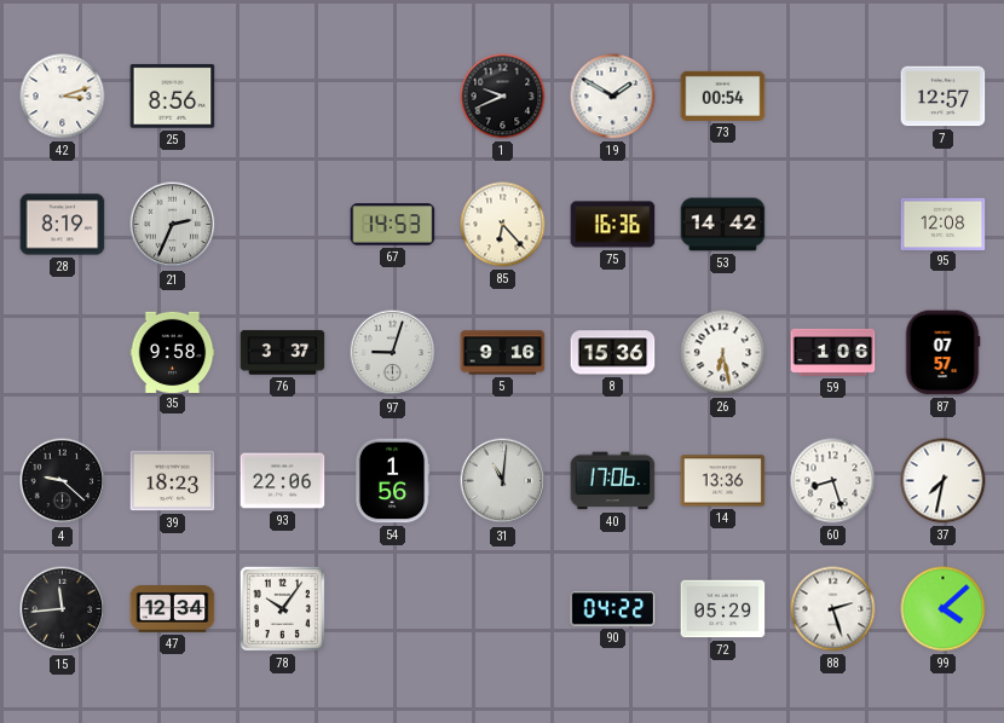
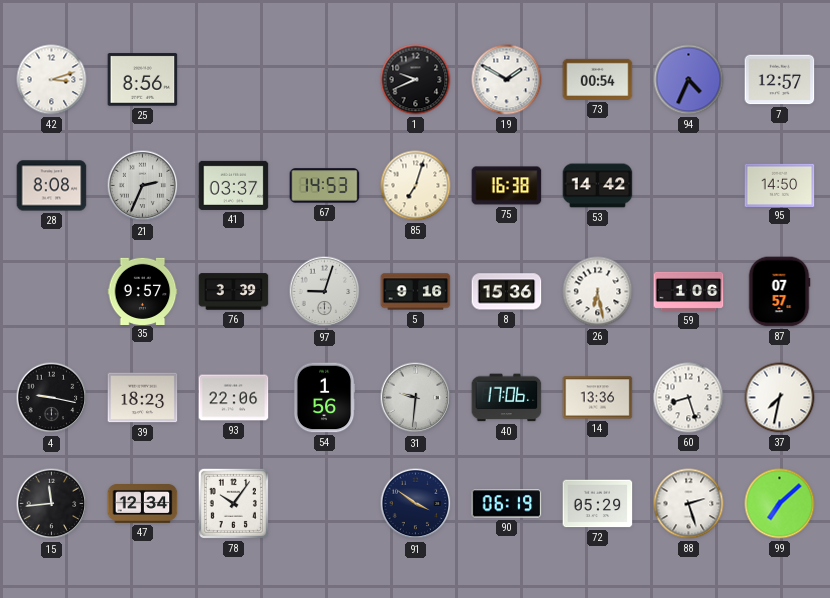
94: none -> 4:34
28: 8:19 -> 8:08
41: none -> 03:37
85: 6:23 -> 7:03
75: 16:36 -> 16:38
95: 12:08 -> 14:50
35: 9:58 -> 9:57
76: 3:37 -> 3:39
4: 9:22 -> 9:17
31: 11:01 -> 9:31
91: none -> 3:51
90: 04:22 -> 06:19
99: 4:08 -> 7:08
